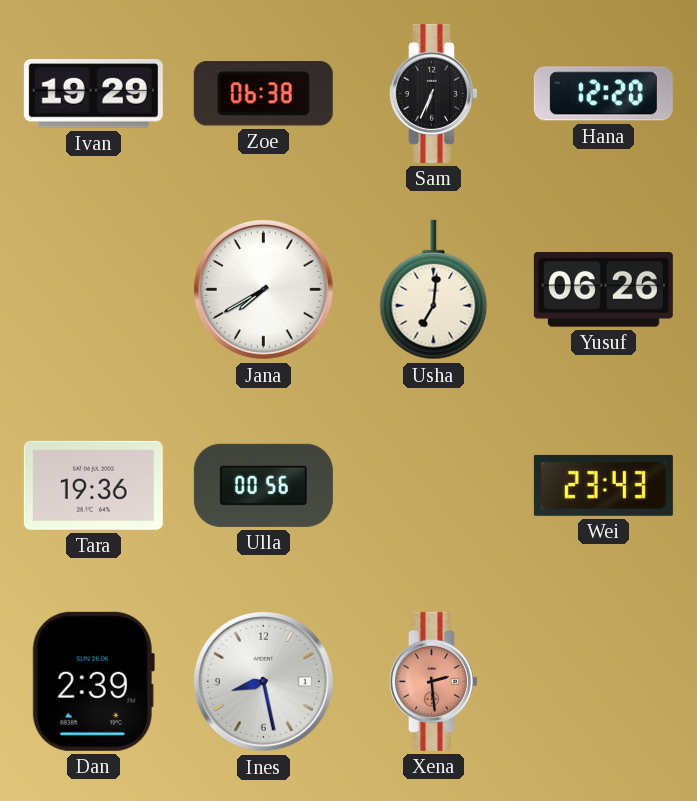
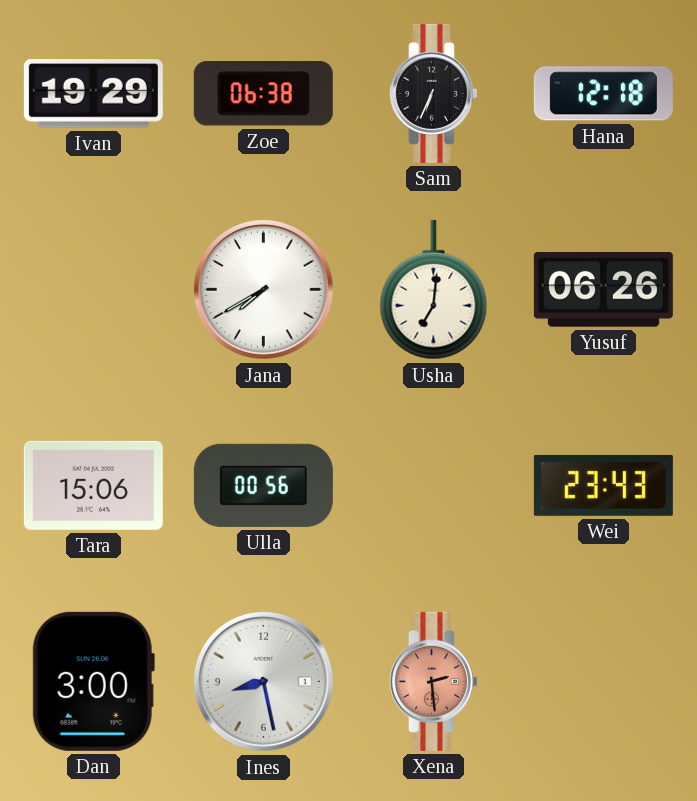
Hana: 12:20 -> 12:18
Tara: 19:36 -> 15:06
Dan: 2:39 -> 3:00
